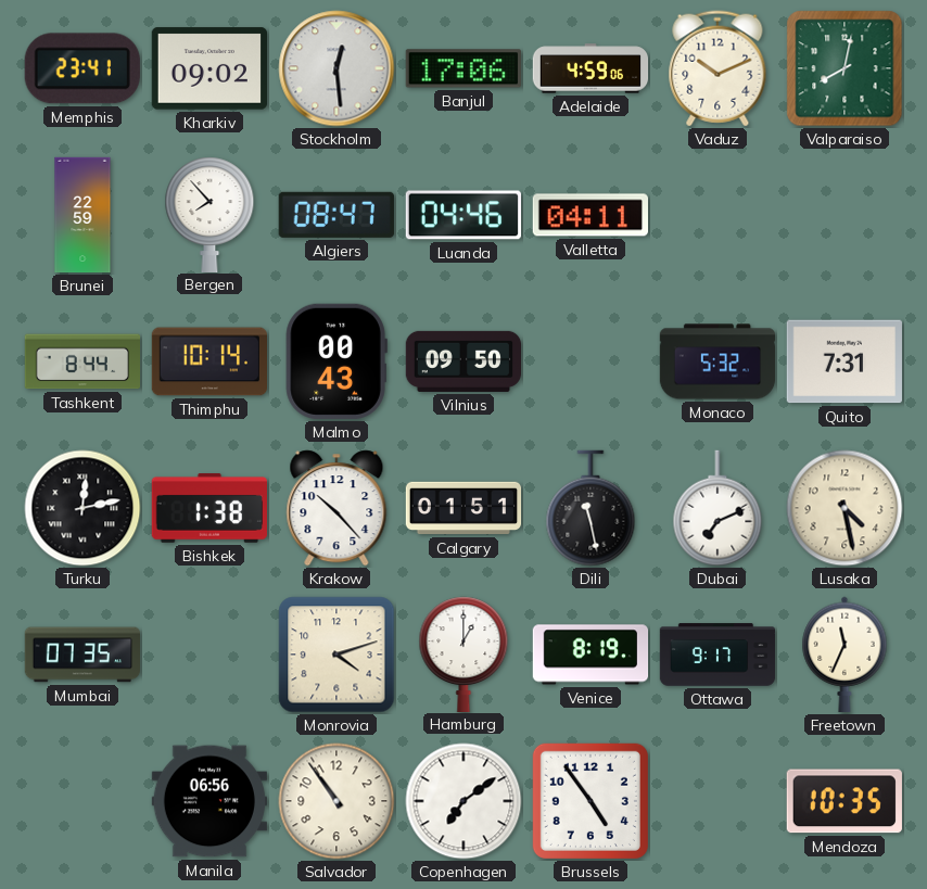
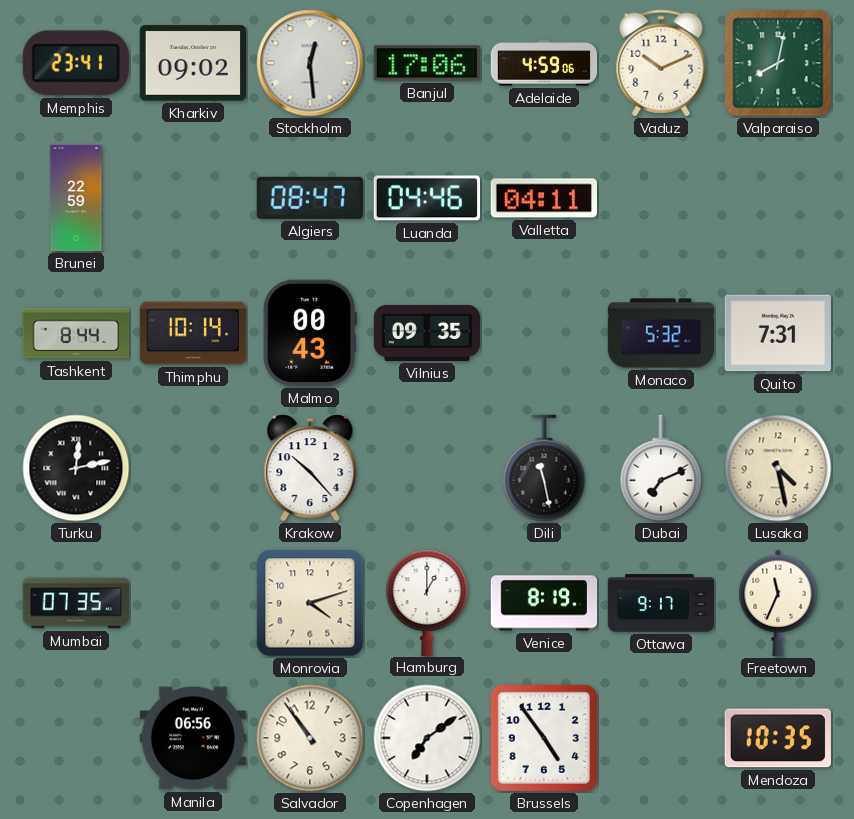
Bergen: 7:53 -> none
Vilnius: 09:50 -> 09:35
Bishkek: 1:38 -> none
Calgary: 01:51 -> none
